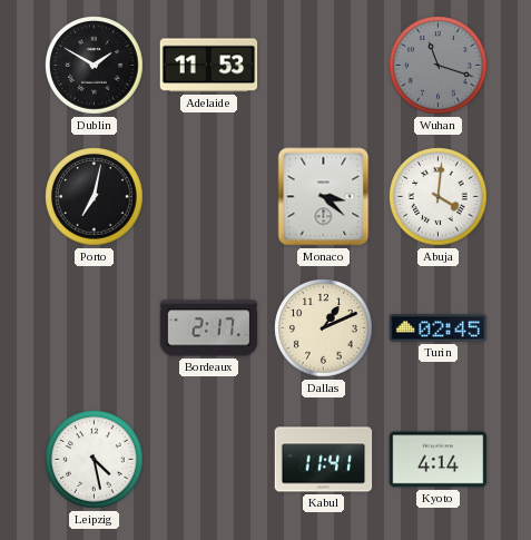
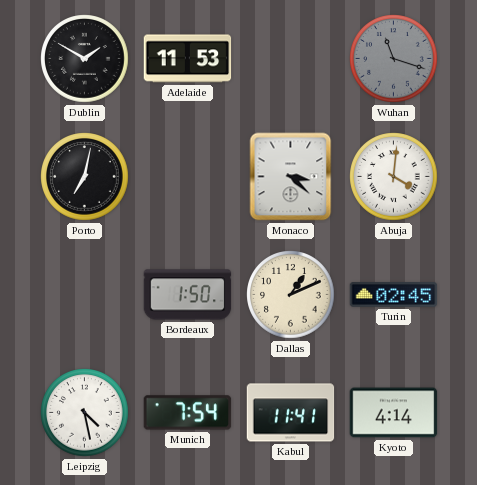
Bordeaux: 2:17 -> 1:50
Munich: none -> 7:54
